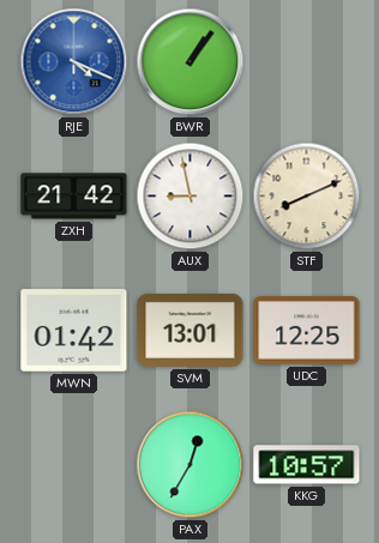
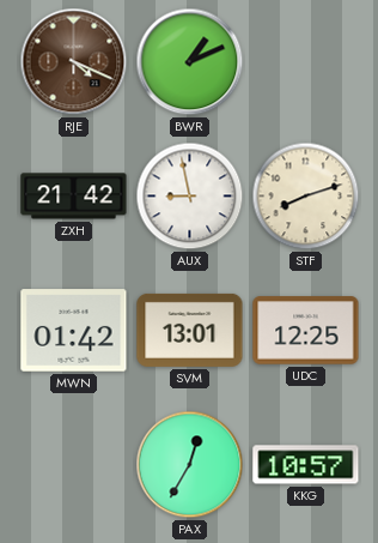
RJE dial: blue -> brown
BWR: 1:06 -> 1:11
STF: 8:11 -> 8:12
